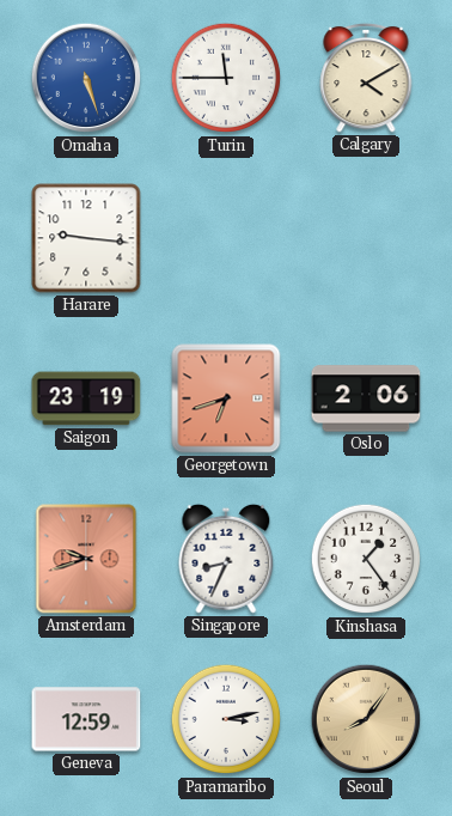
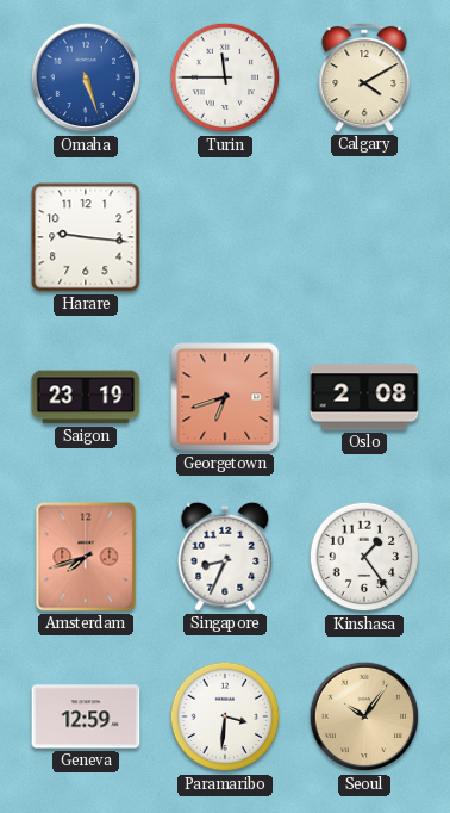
Oslo: 2:06 -> 2:08
Amsterdam: 9:42 -> 7:42
Paramaribo: 3:13 -> 3:31
Seoul: 8:06 -> 10:06
